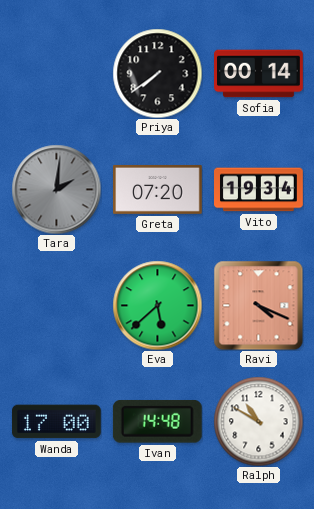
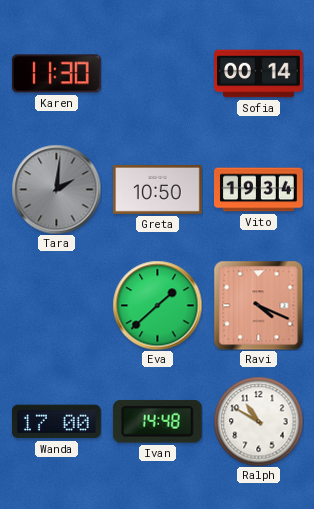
Karen: none -> 11:30
Priya: 7:39 -> none
Greta: 07:20 -> 10:50
Eva: 5:38 -> 1:38
